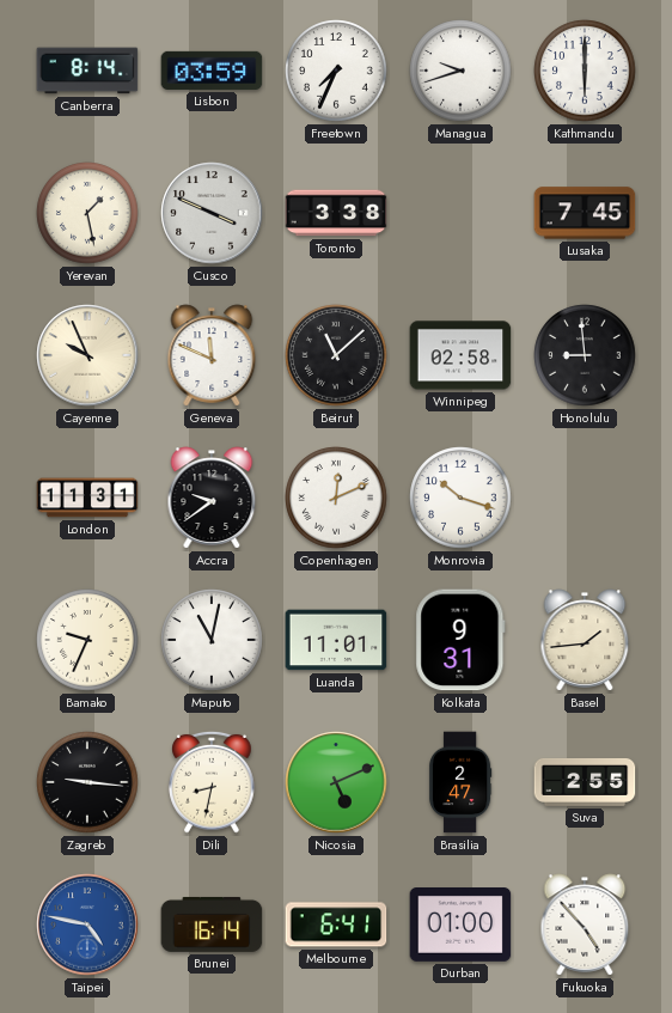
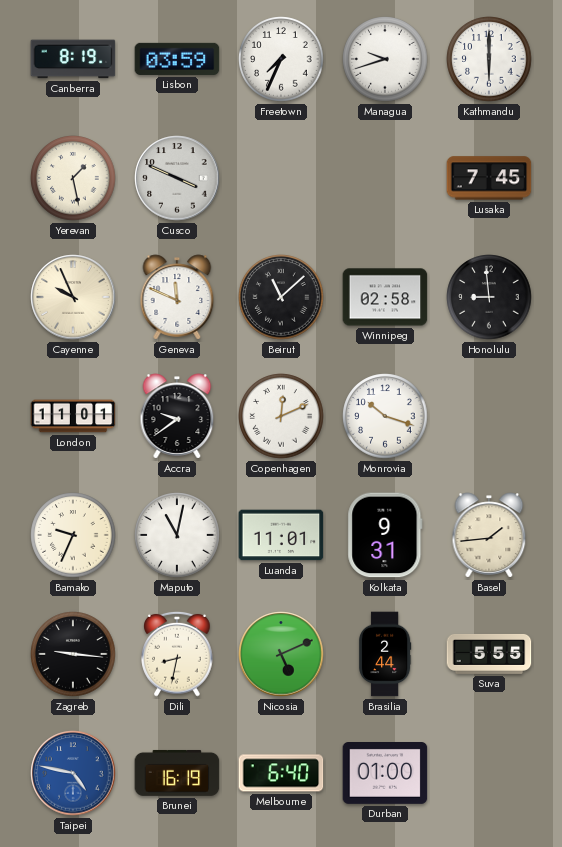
Canberra: 8:14 -> 8:19
Toronto: 3:38 -> none
London: 11:31 -> 11:01
Brasilia: 2:47 -> 2:44
Suva: 2:55 -> 5:55
Brunei: 16:14 -> 16:19
Melbourne: 6:41 -> 6:40
Fukuoka: 4:53 -> none
